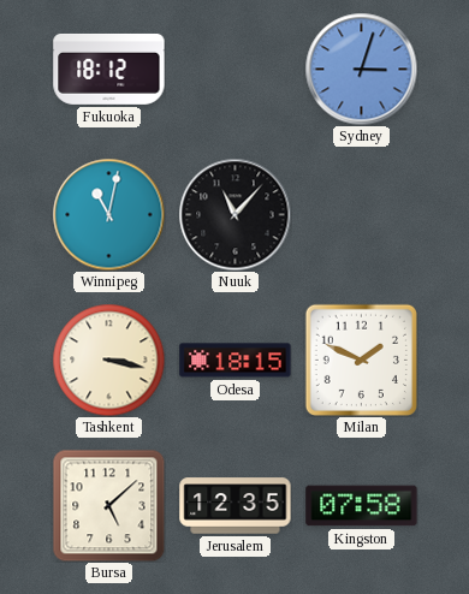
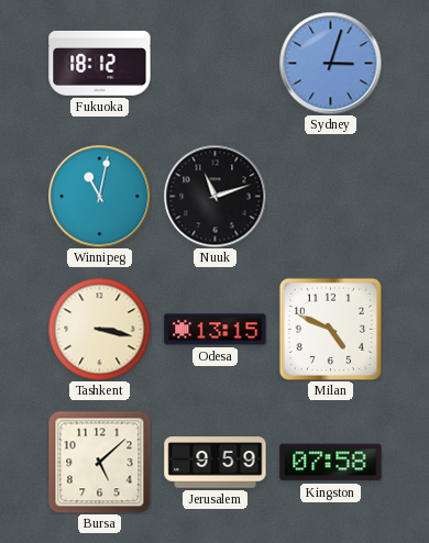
Nuuk: 11:07 -> 11:12
Odesa: 18:15 -> 13:15
Milan: 1:49 -> 4:49
Jerusalem: 12:35 -> 9:59
